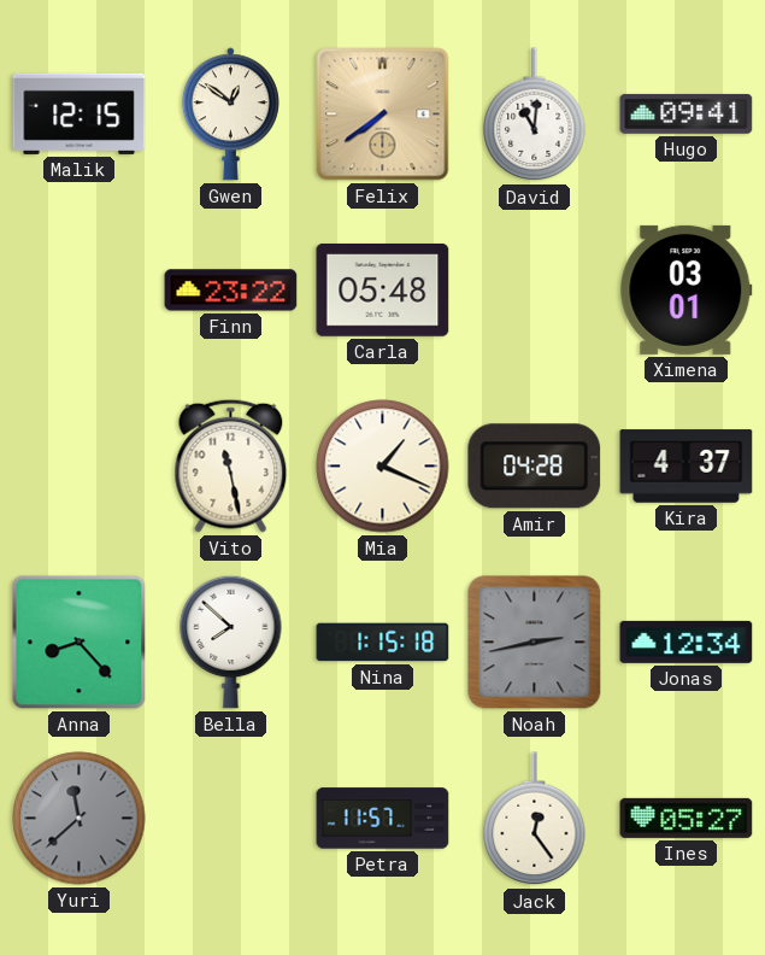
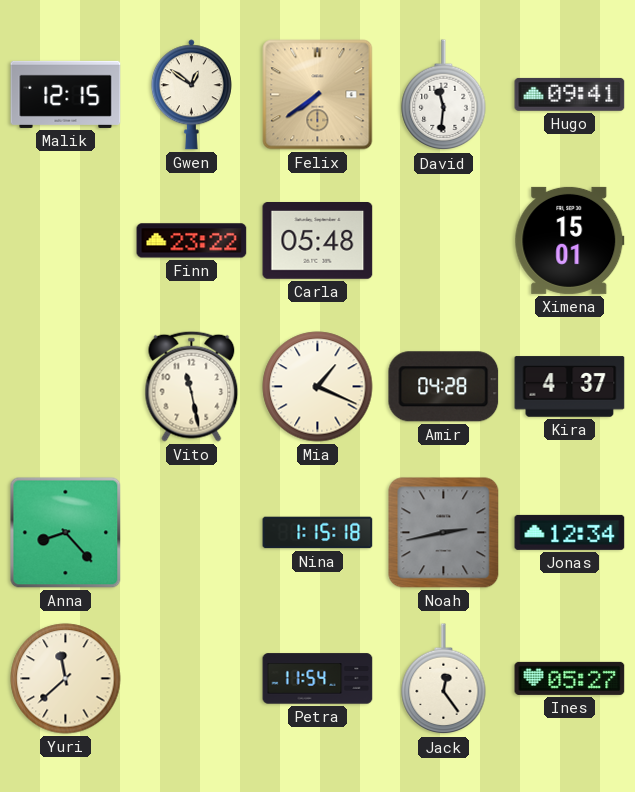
David: 11:01 -> 11:31
Ximena: 03:01 -> 15:01
Bella: 7:52 -> none
Yuri dial: grey -> cream
Petra: 11:57 -> 11:54
